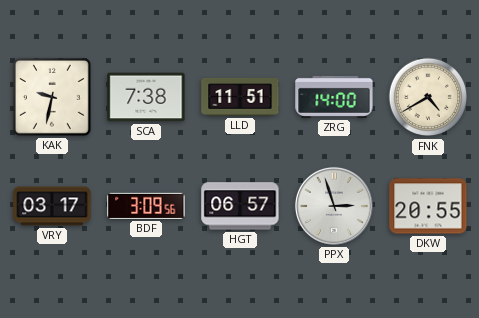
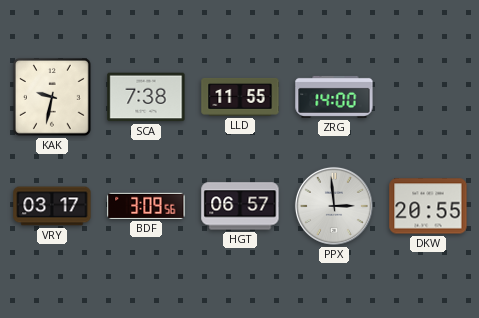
LLD: 11:51 -> 11:55
FNK: 4:40 -> none
PPX: 2:57 -> 2:59
